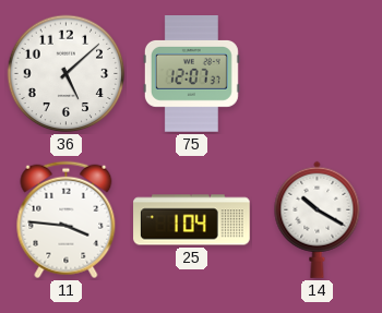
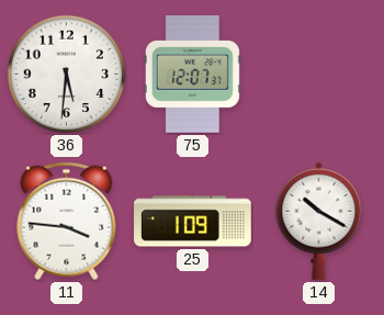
36: 5:08 -> 5:31
25: 1:04 -> 1:09
